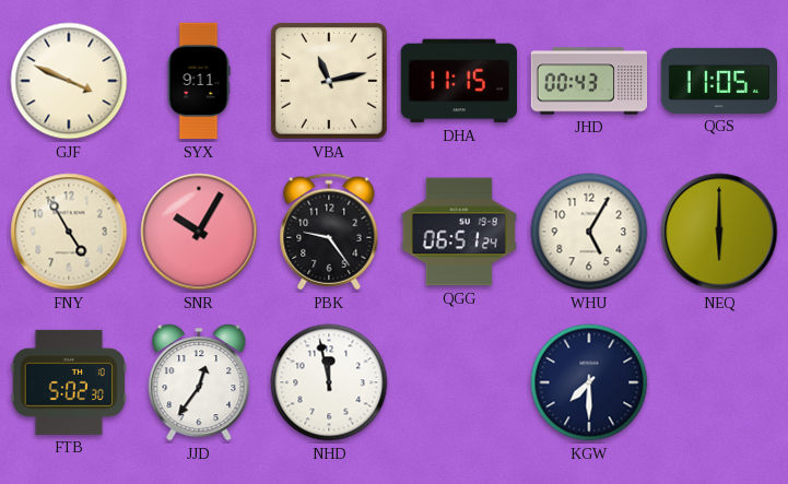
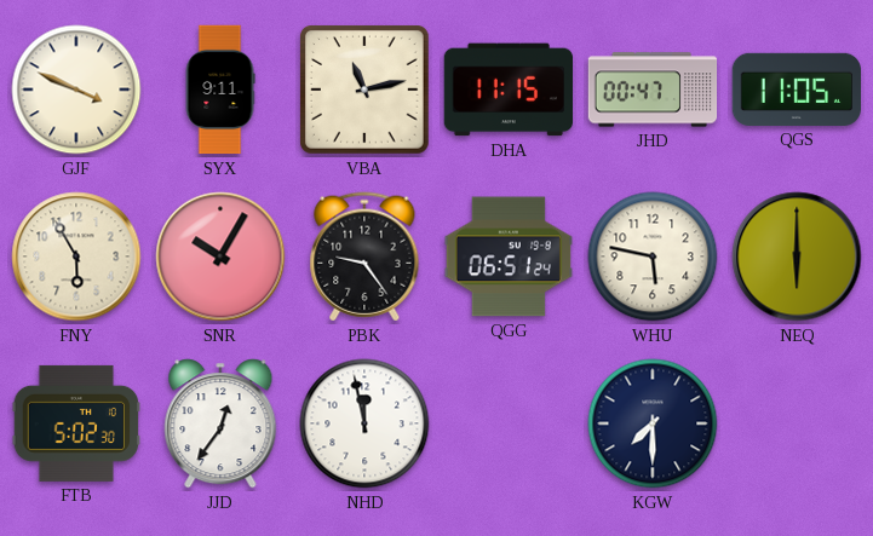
JHD: 00:43 -> 00:47
FNY: 4:55 -> 5:55
WHU: 5:05 -> 5:47
